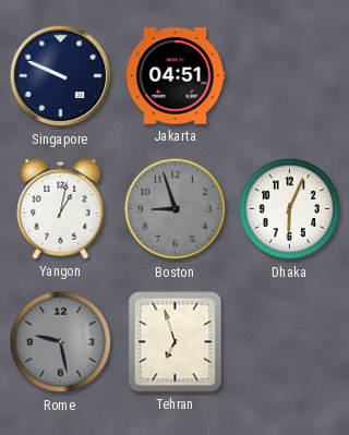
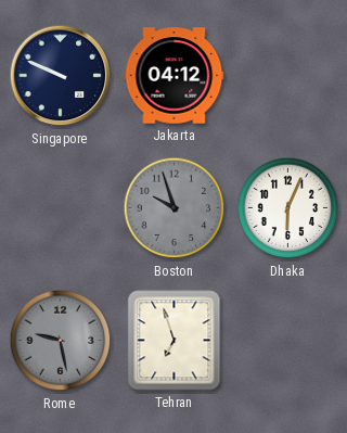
Jakarta: 04:51 -> 04:12
Yangon: 1:02 -> none
Boston: 8:57 -> 9:57
